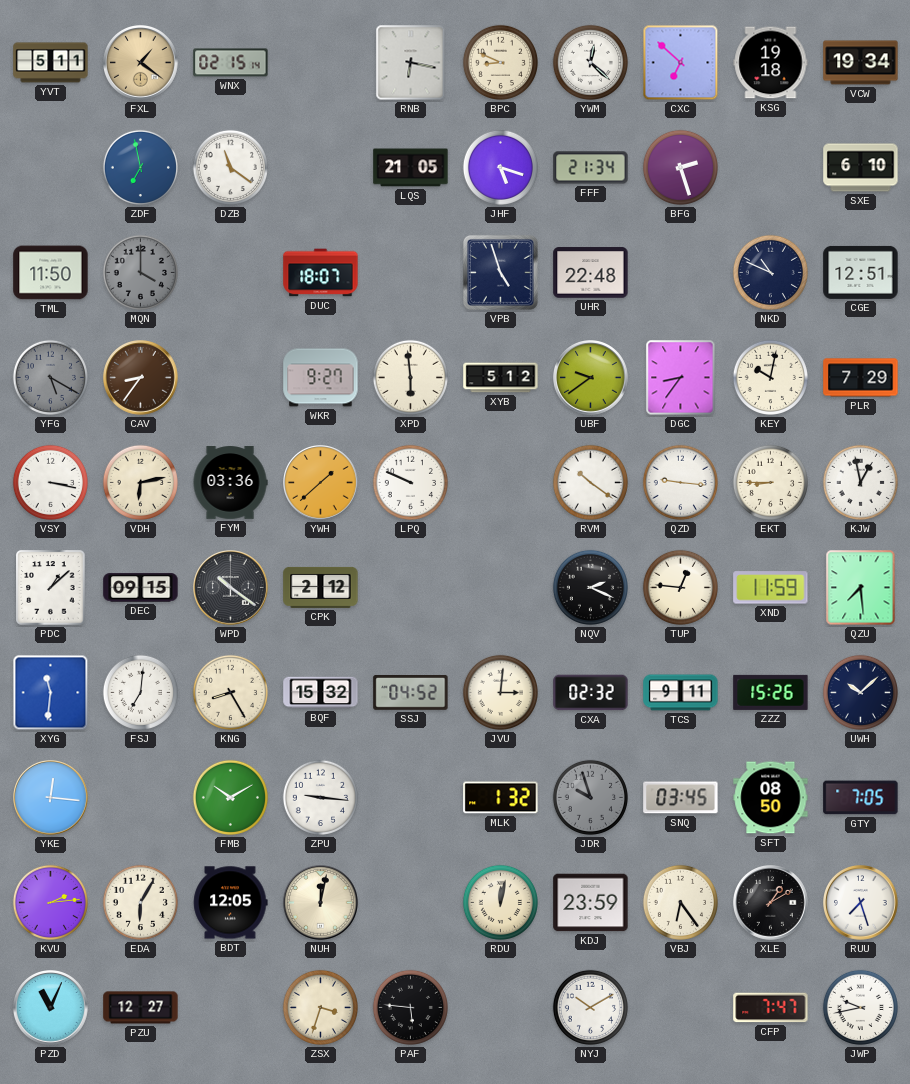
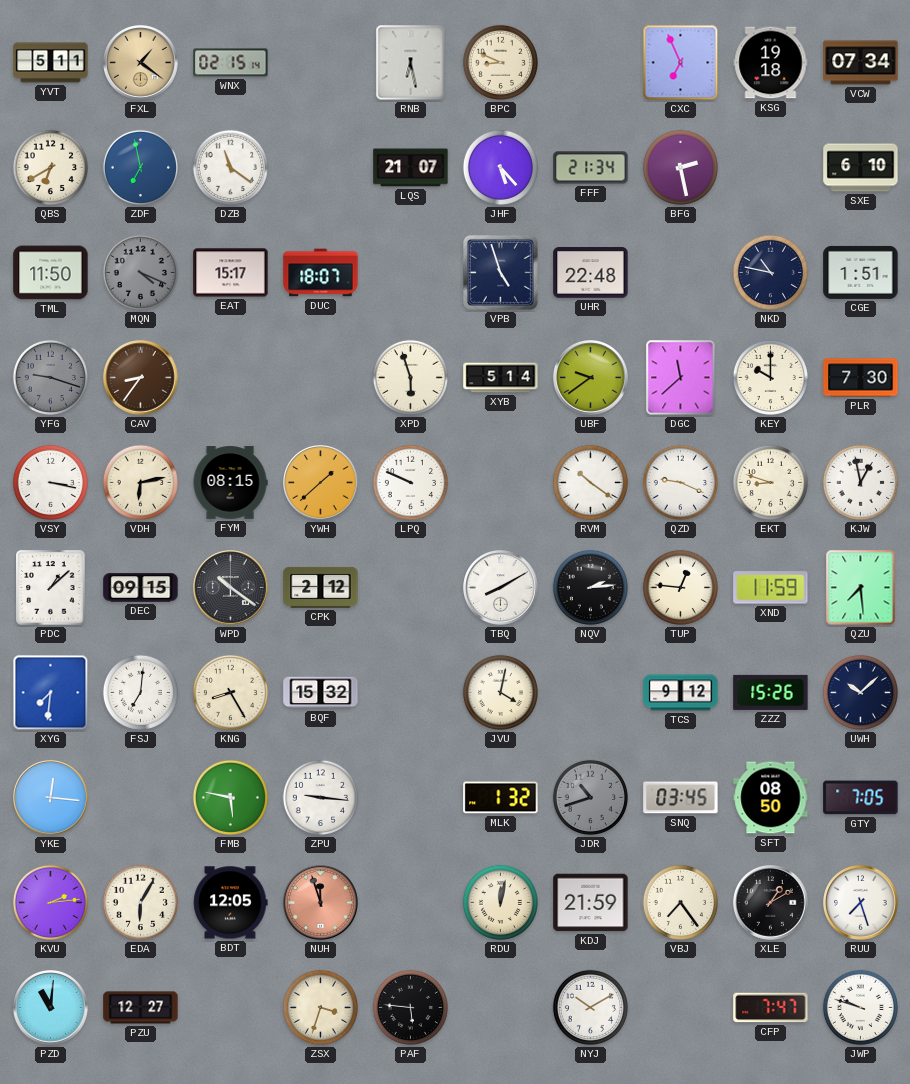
RNB: 6:17 -> 6:28
YWM: 12:22 -> none
CXC: 6:52 -> 6:56
VCW: 19:34 -> 07:34
QBS: none -> 6:40
LQS: 21:05 -> 21:07
JHF: 5:18 -> 5:23
BFG: 2:27 -> 2:28
MQN: 4:00 -> 4:19
EAT: none -> 15:17
NKD: 10:49 -> 10:47
CGE: 12:51 -> 1:51
YFG: 5:20 -> 9:18
WKR: 9:27 -> none
XPD: 5:59 -> 5:57
XYB: 5:12 -> 5:14
DGC: 8:36 -> 11:38
KEY: 10:02 -> 10:00
PLR: 7:29 -> 7:30
FYM: 03:36 -> 08:15
QZD: 9:16 -> 9:19
EKT: 8:45 -> 8:48
TBQ: none -> 8:10
NQV: 2:19 -> 2:14
XYG: 11:31 -> 7:31
SSJ: 04:52 -> none
JVU: 3:01 -> 4:02
CXA: 02:32 -> none
TCS: 9:11 -> 9:12
FMB: 10:10 -> 5:47
JDR: 9:57 -> 10:42
NUH: 12:02 -> 11:57
NUH dial: cream -> salmon
KDJ: 23:59 -> 21:59
VBJ: 6:24 -> 7:24
PZD: 11:04 -> 11:01
JWP: 9:43 -> 9:48
